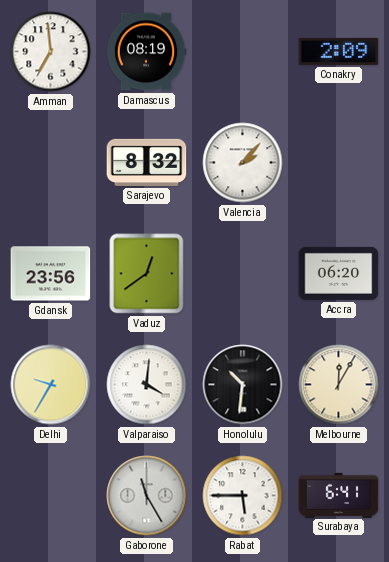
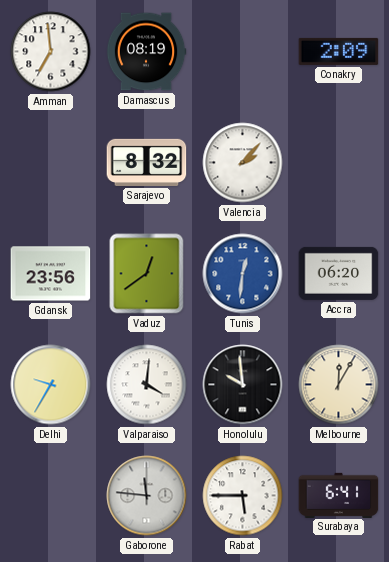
Tunis: none -> 12:31
Honolulu: 10:31 -> 9:59
Gaborone: 11:25 -> 11:46
